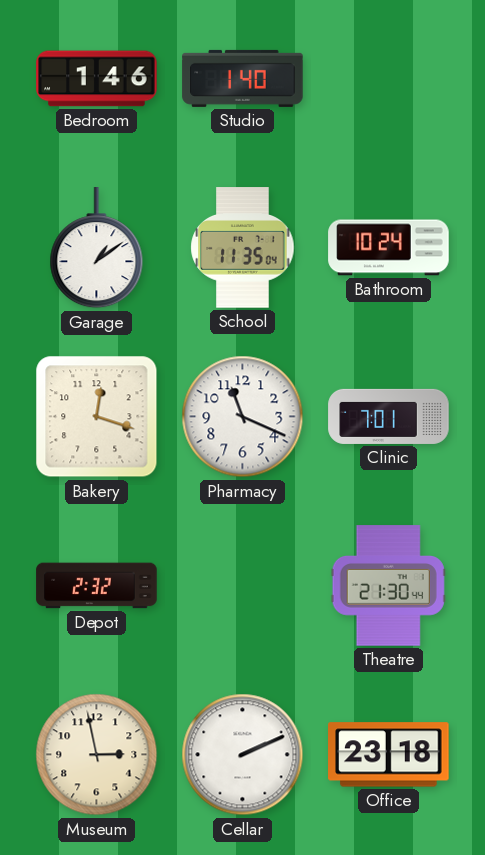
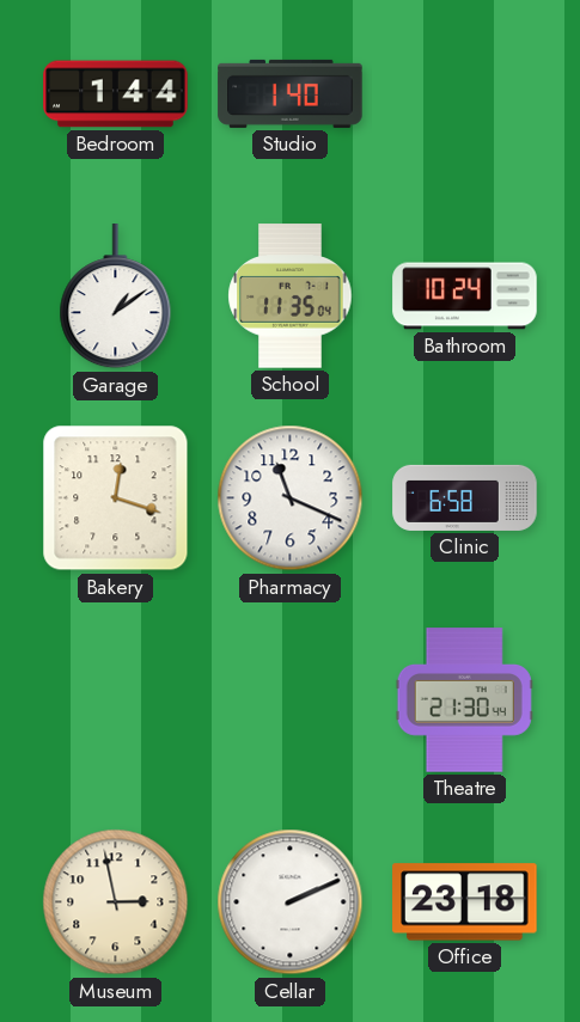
Bedroom: 1:46 -> 1:44
Clinic: 7:01 -> 6:58
Depot: 2:32 -> none
